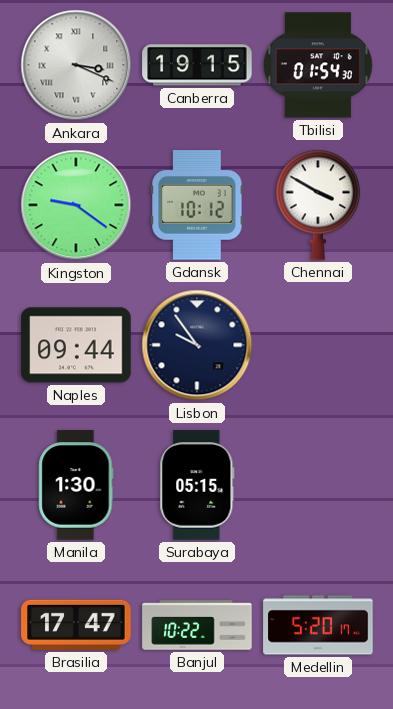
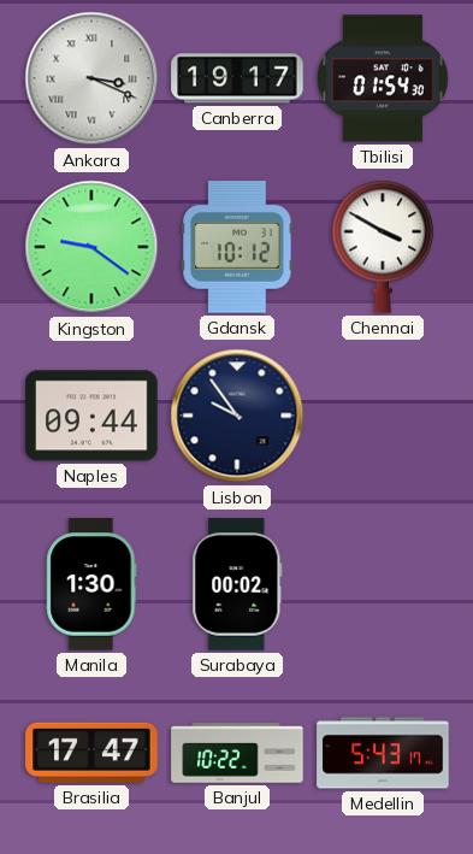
Canberra: 19:15 -> 19:17
Surabaya: 05:15 -> 00:02
Medellin: 5:20 -> 5:43
